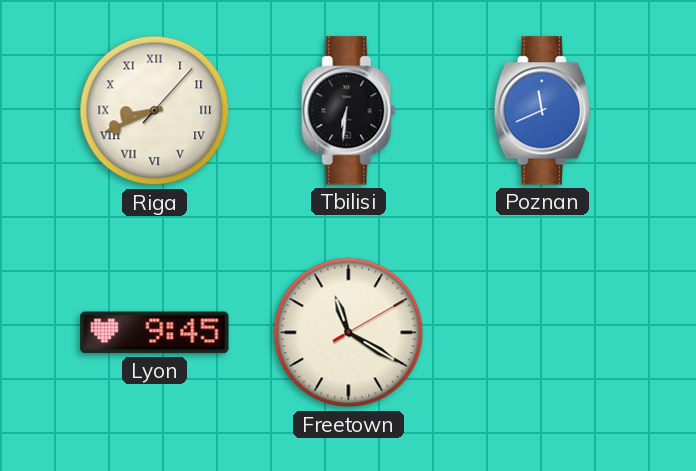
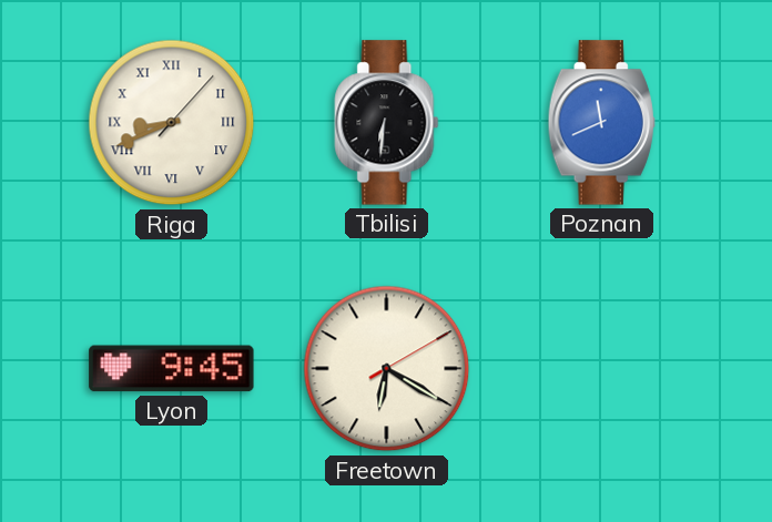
Freetown: 11:20 -> 6:20
